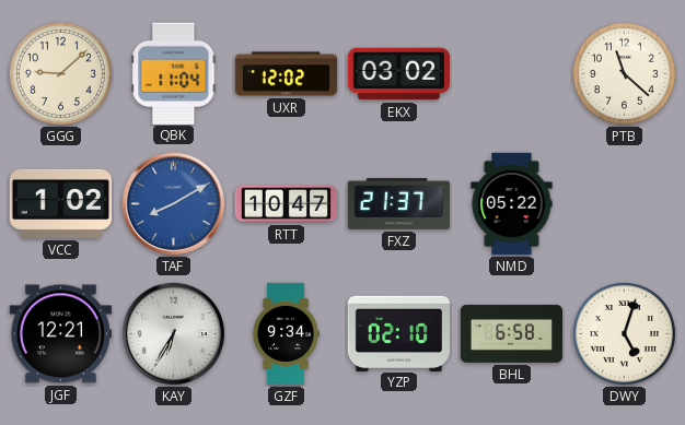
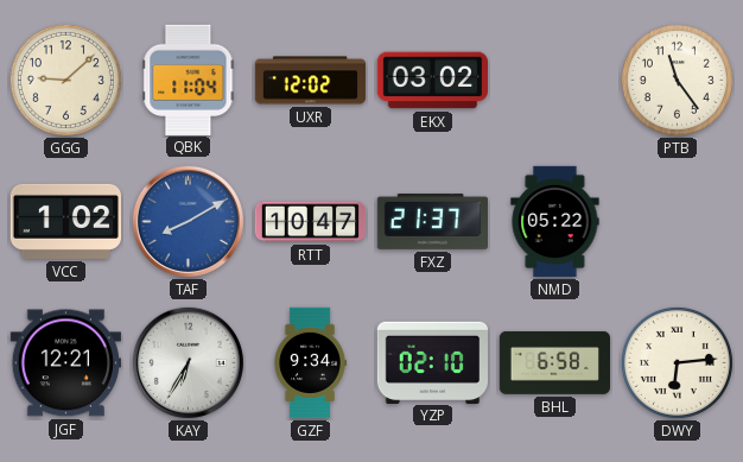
PTB: 11:22 -> 11:24
DWY: 5:03 -> 6:14
